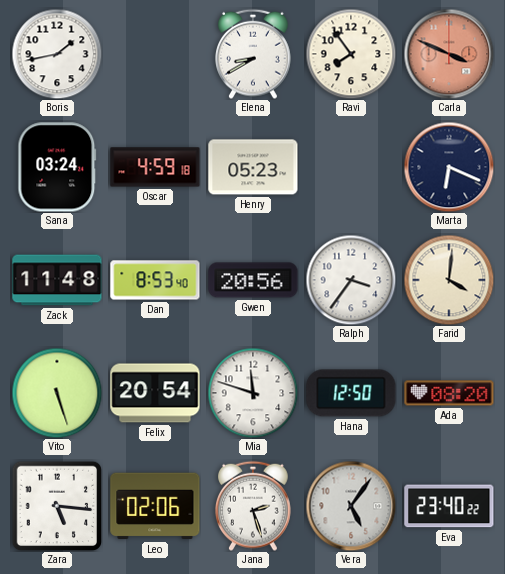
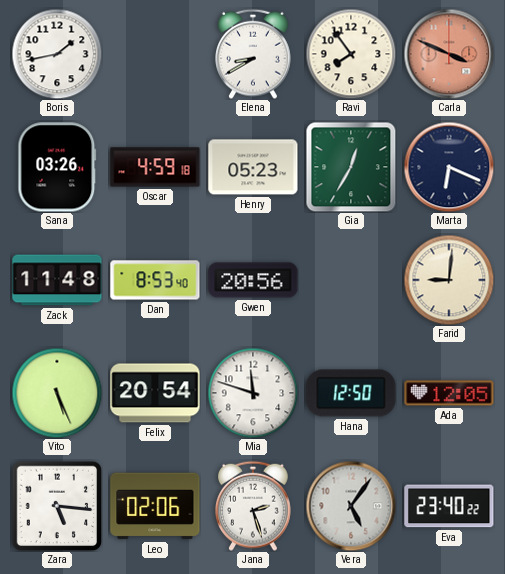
Sana: 03:24 -> 03:26
Gia: none -> 12:35
Ralph: 3:36 -> none
Farid: 4:01 -> 9:01
Vito: 5:27 -> 5:26
Ada: 08:20 -> 12:05
